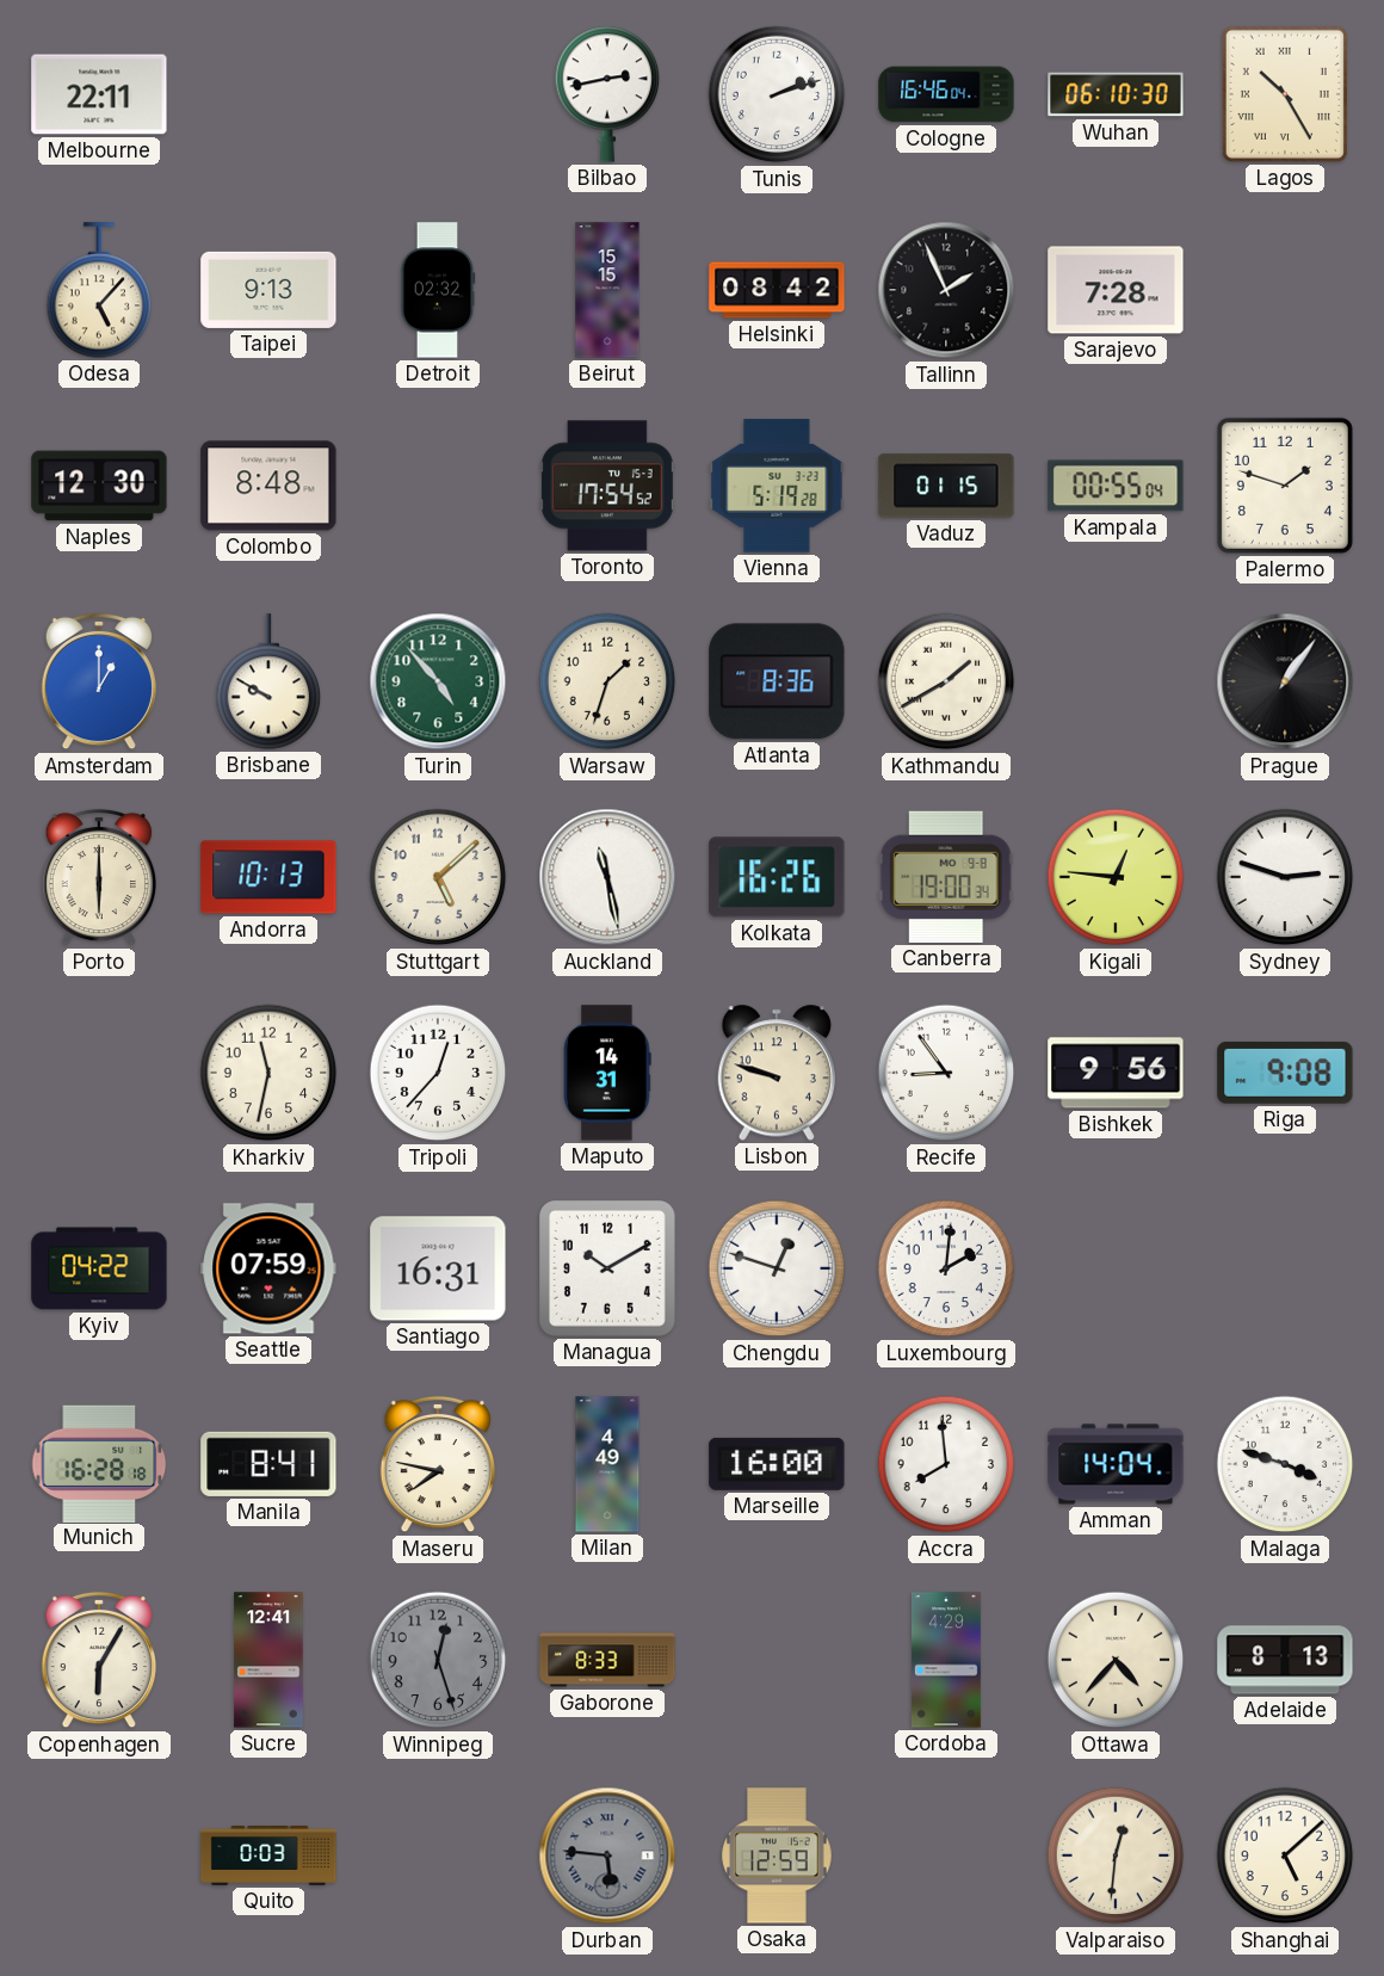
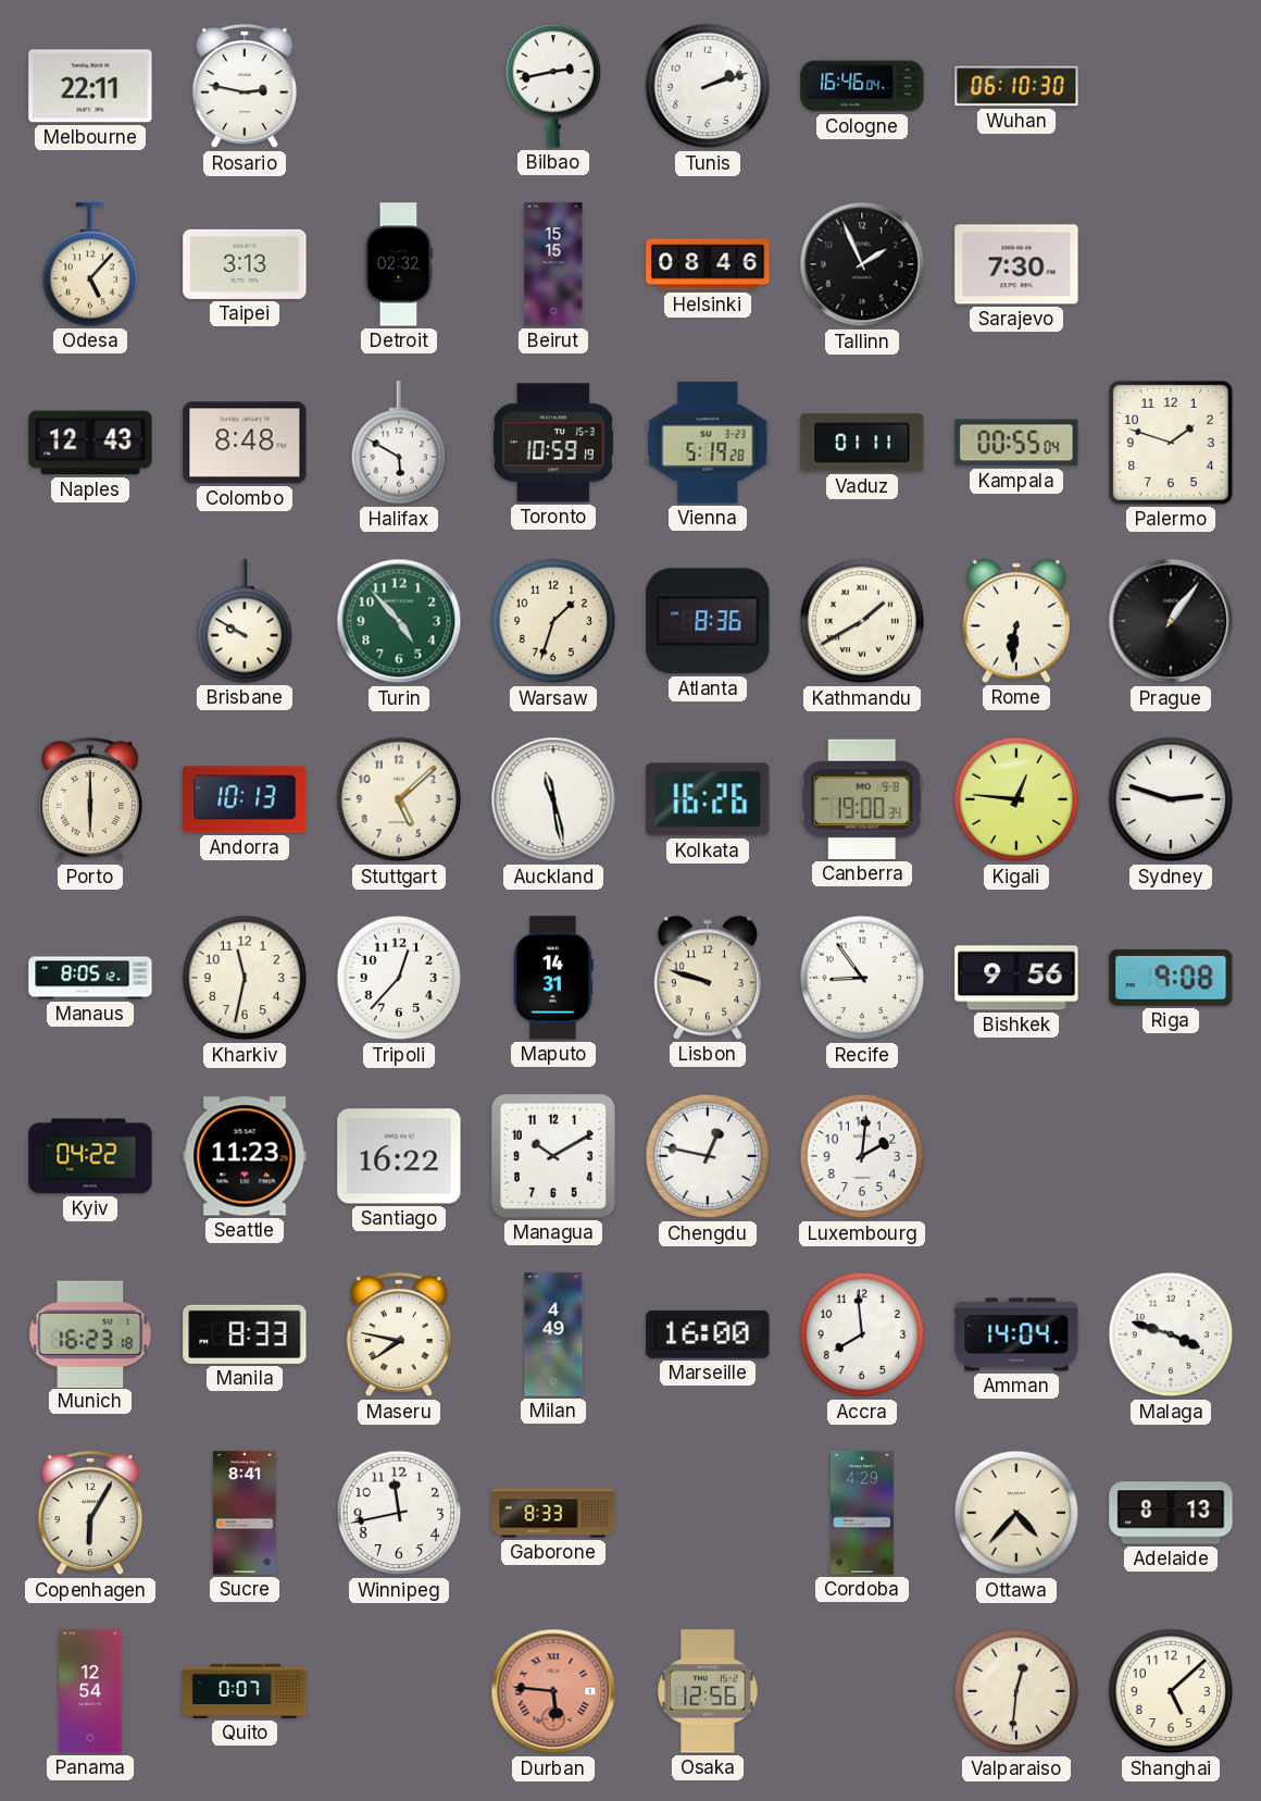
Rosario: none -> 2:47
Lagos: 10:25 -> none
Taipei: 9:13 -> 3:13
Helsinki: 08:42 -> 08:46
Sarajevo: 7:28 -> 7:30
Naples: 12:30 -> 12:43
Halifax: none -> 5:50
Toronto: 17:54 -> 10:59
Vaduz: 01:15 -> 01:11
Amsterdam: 1:00 -> none
Rome: none -> 6:31
Manaus: none -> 8:05
Seattle: 07:59 -> 11:23
Santiago: 16:31 -> 16:22
Chengdu: 12:48 -> 12:47
Munich: 16:28 -> 16:23
Manila: 8:41 -> 8:33
Sucre: 12:41 -> 8:41
Winnipeg: 12:27 -> 11:43
Winnipeg dial: grey -> white
Panama: none -> 12:54
Quito: 0:03 -> 0:07
Durban dial: grey -> salmon
Osaka: 12:59 -> 12:56
